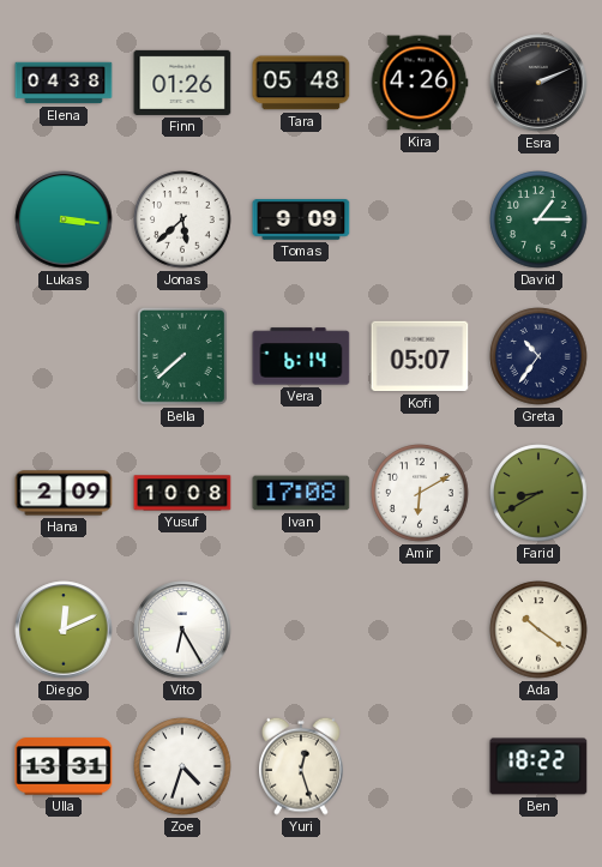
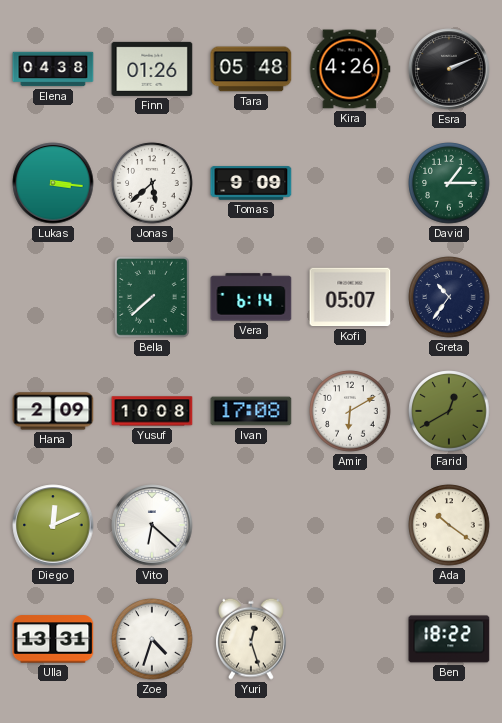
Farid: 8:40 -> 12:40
Vito: 6:25 -> 6:22
